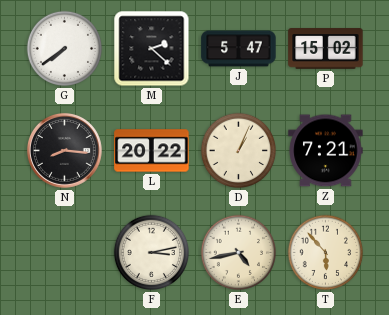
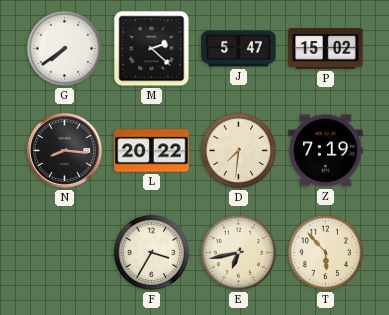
D: 1:04 -> 7:31
Z: 7:21 -> 7:19
F: 3:13 -> 3:35
E: 4:43 -> 6:43
